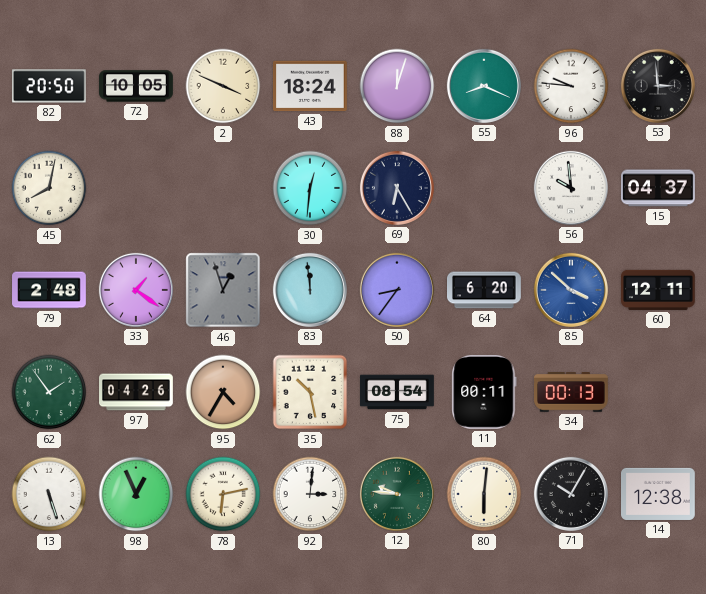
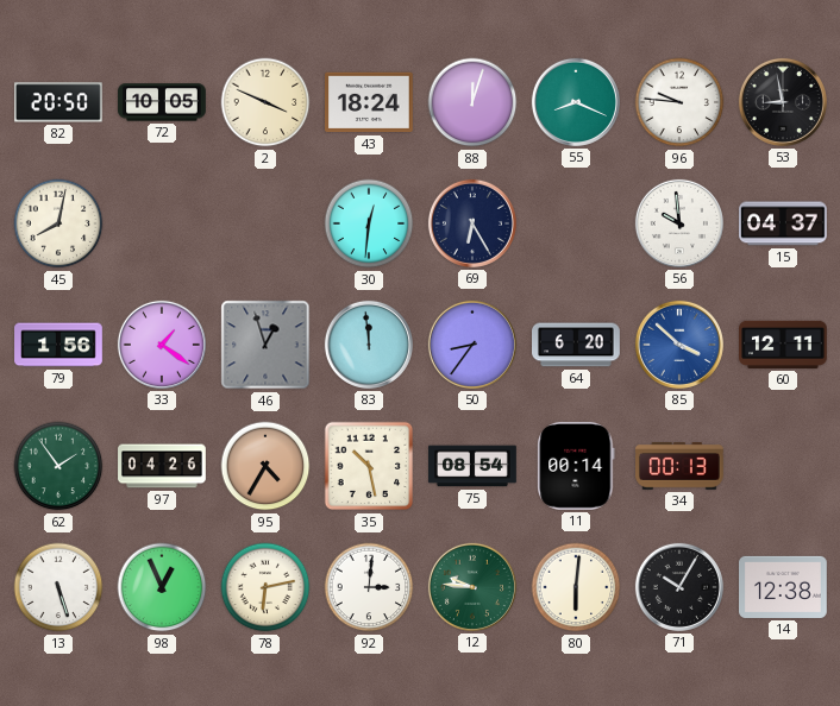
53: 2:59 -> 8:58
79: 2:48 -> 1:56
11: 00:11 -> 00:14
